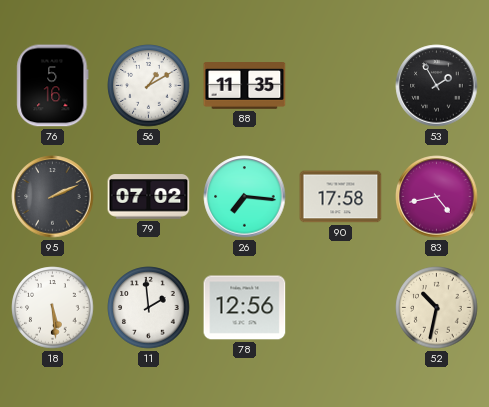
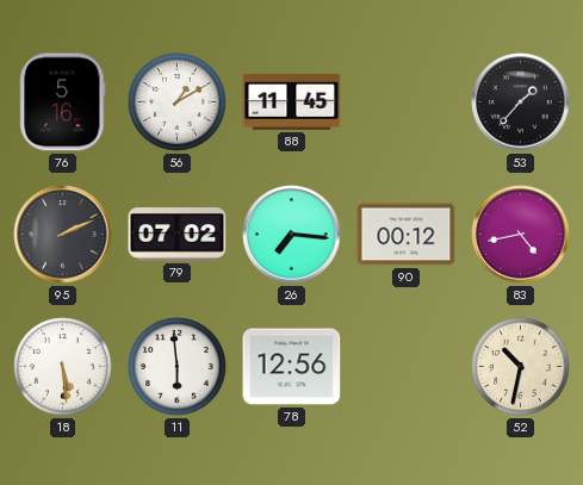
88: 11:35 -> 11:45
53: 1:55 -> 1:37
90: 17:58 -> 00:12
11: 1:59 -> 5:59
